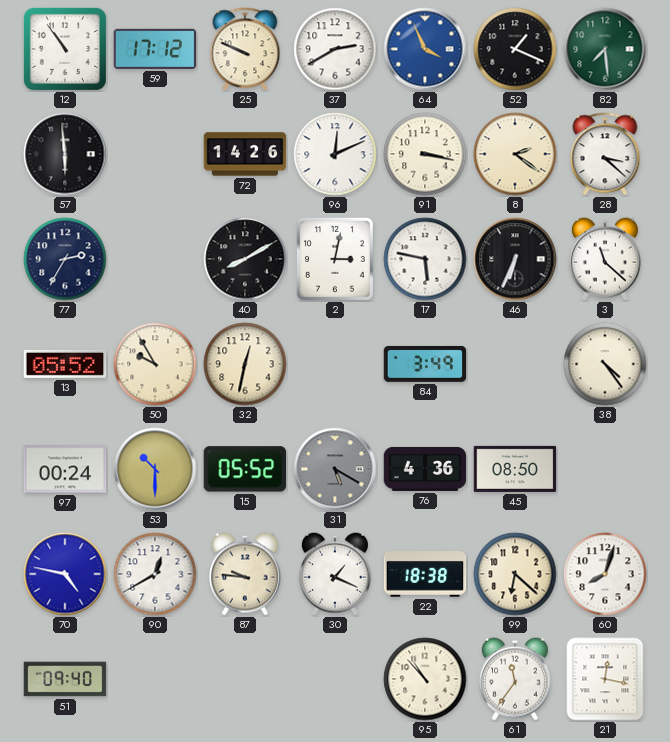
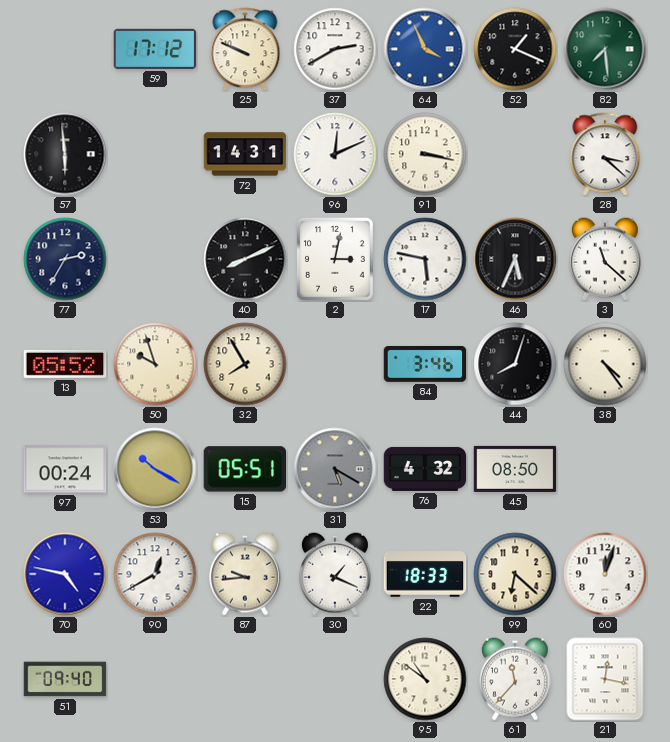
12: 10:54 -> none
72: 14:26 -> 14:31
8: 2:21 -> none
40: 8:10 -> 8:11
46: 6:34 -> 5:34
50: 9:55 -> 9:57
32: 12:32 -> 7:55
84: 3:49 -> 3:46
44: none -> 8:03
53: 10:30 -> 10:20
15: 05:52 -> 05:51
76: 4:36 -> 4:32
87: 9:46 -> 9:44
22: 18:38 -> 18:33
60: 8:03 -> 12:03
95: 10:53 -> 10:51
61: 11:36 -> 11:37
